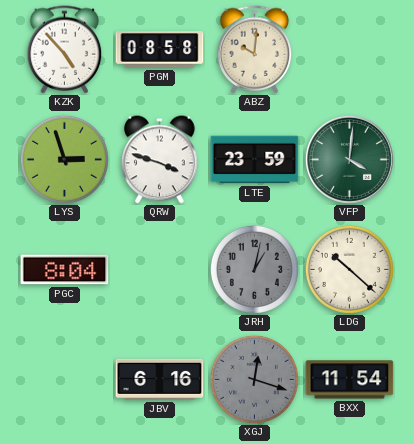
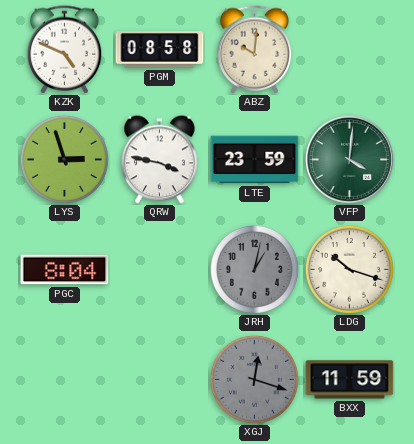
KZK: 4:53 -> 4:49
QRW: 3:48 -> 3:47
LDG: 10:22 -> 10:18
JBV: 6:16 -> none
BXX: 11:54 -> 11:59
